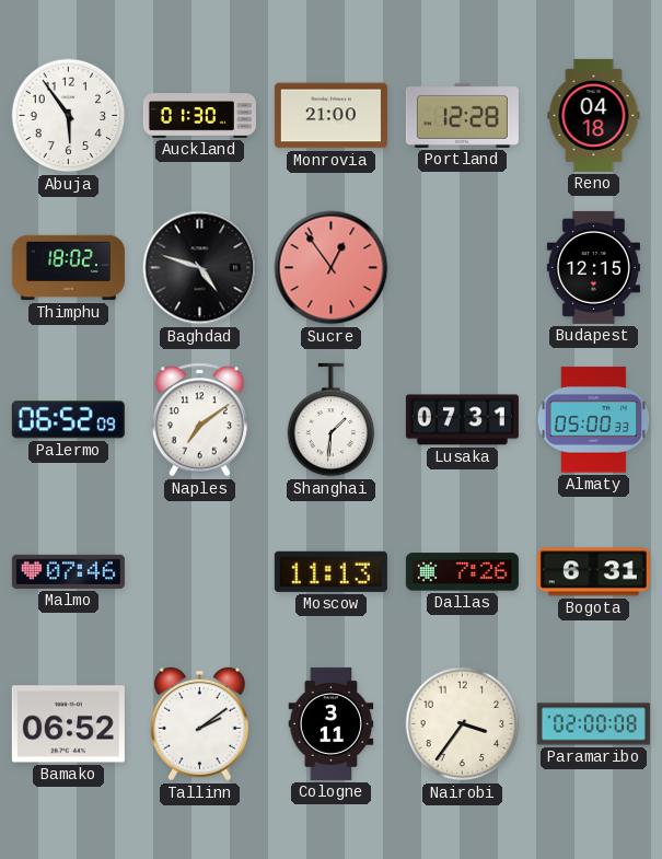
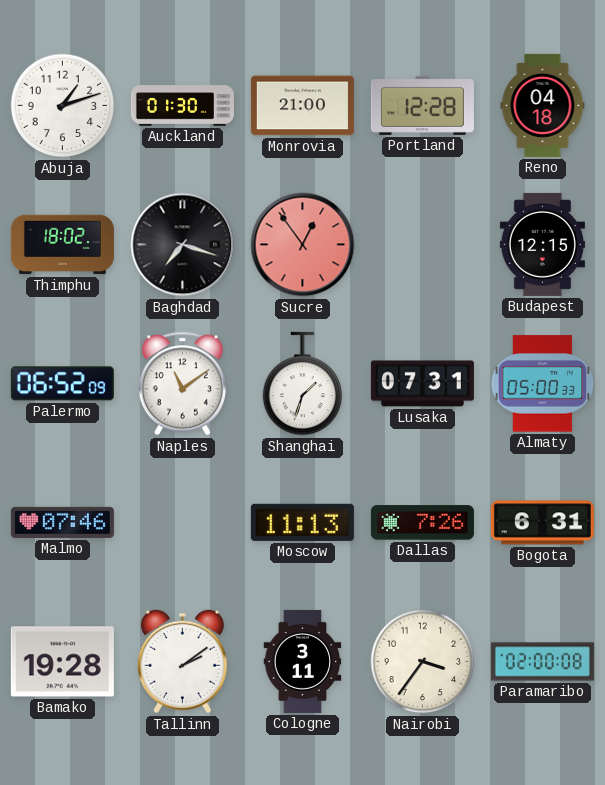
Abuja: 5:54 -> 1:12
Baghdad: 4:48 -> 7:18
Naples: 7:09 -> 11:09
Shanghai: 1:31 -> 1:33
Bamako: 06:52 -> 19:28
